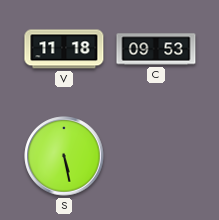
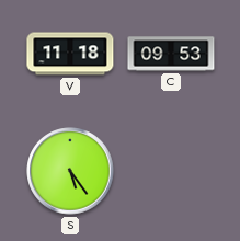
S: 5:28 -> 5:24
